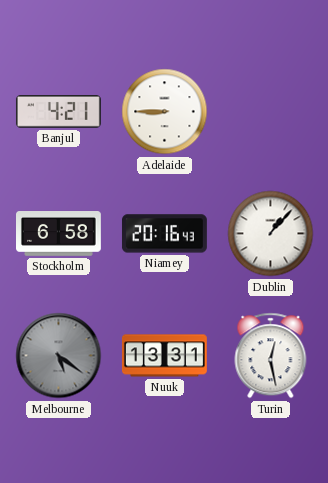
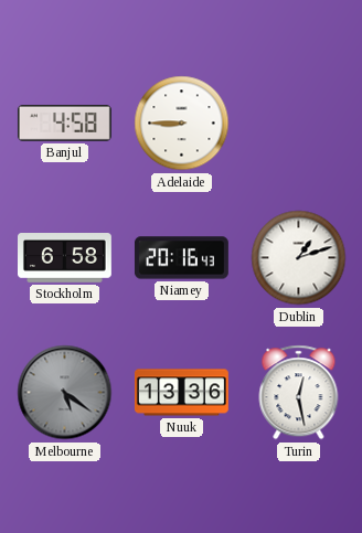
Banjul: 4:21 -> 4:58
Dublin: 1:07 -> 1:12
Nuuk: 13:31 -> 13:36
